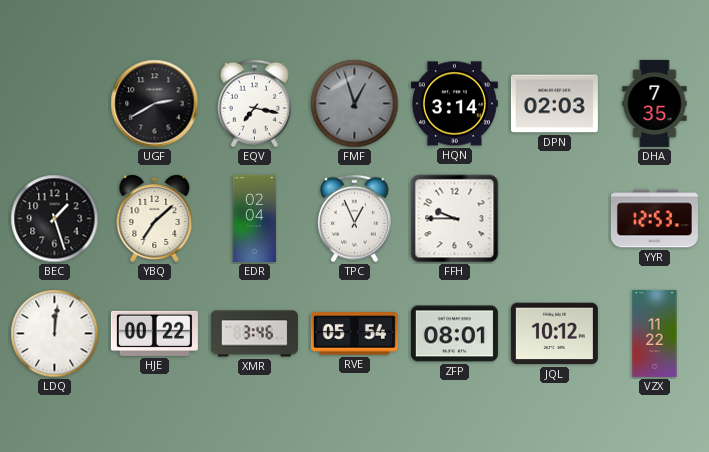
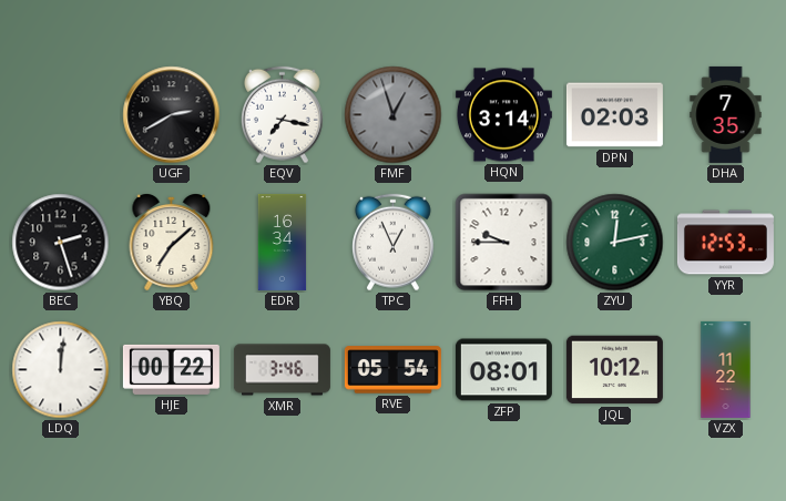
BEC: 1:27 -> 2:27
EDR: 02:04 -> 16:34
ZYU: none -> 12:13
